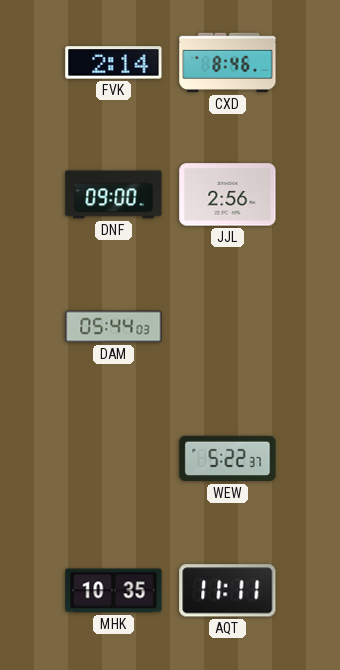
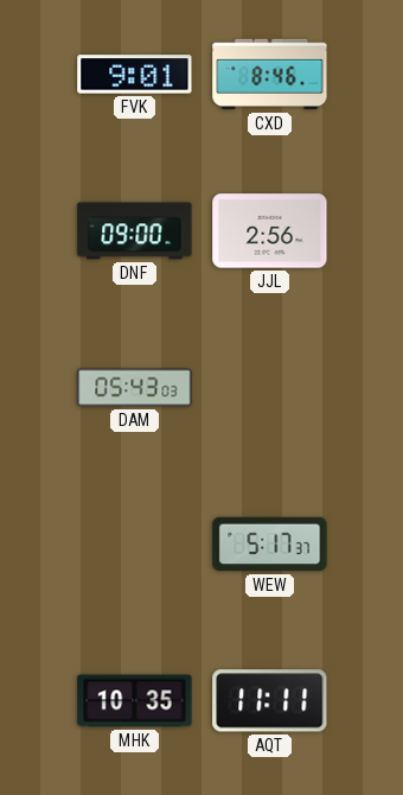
FVK: 2:14 -> 9:01
DAM: 05:44 -> 05:43
WEW: 5:22 -> 5:17
